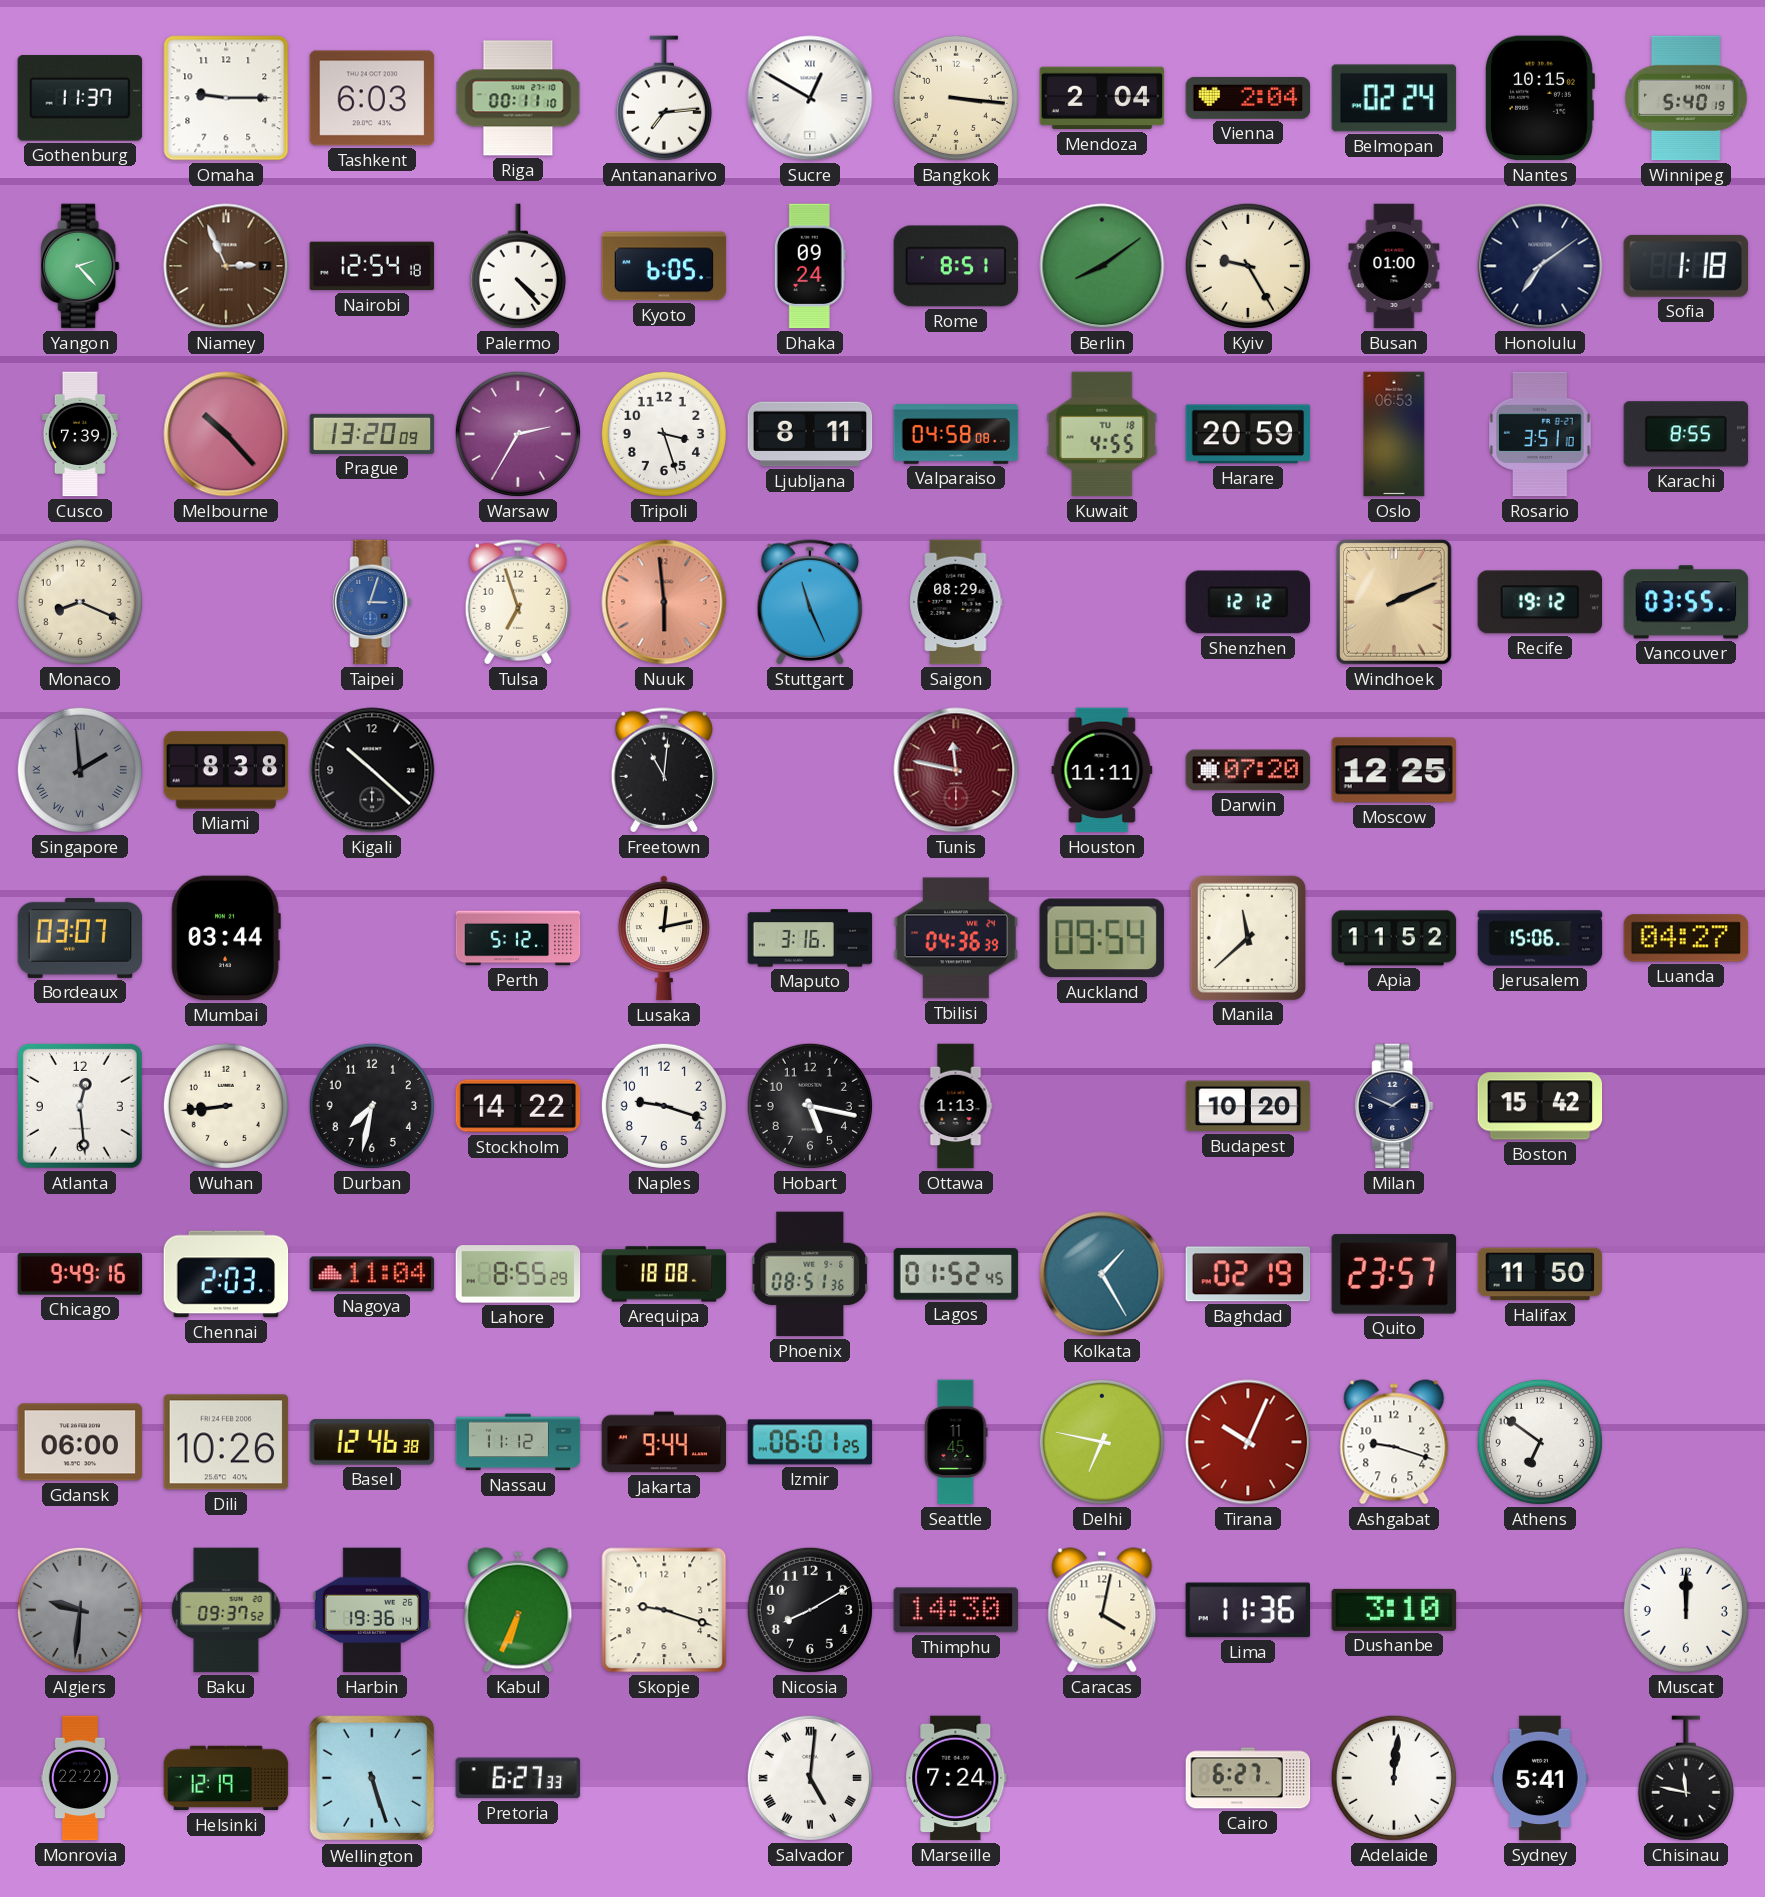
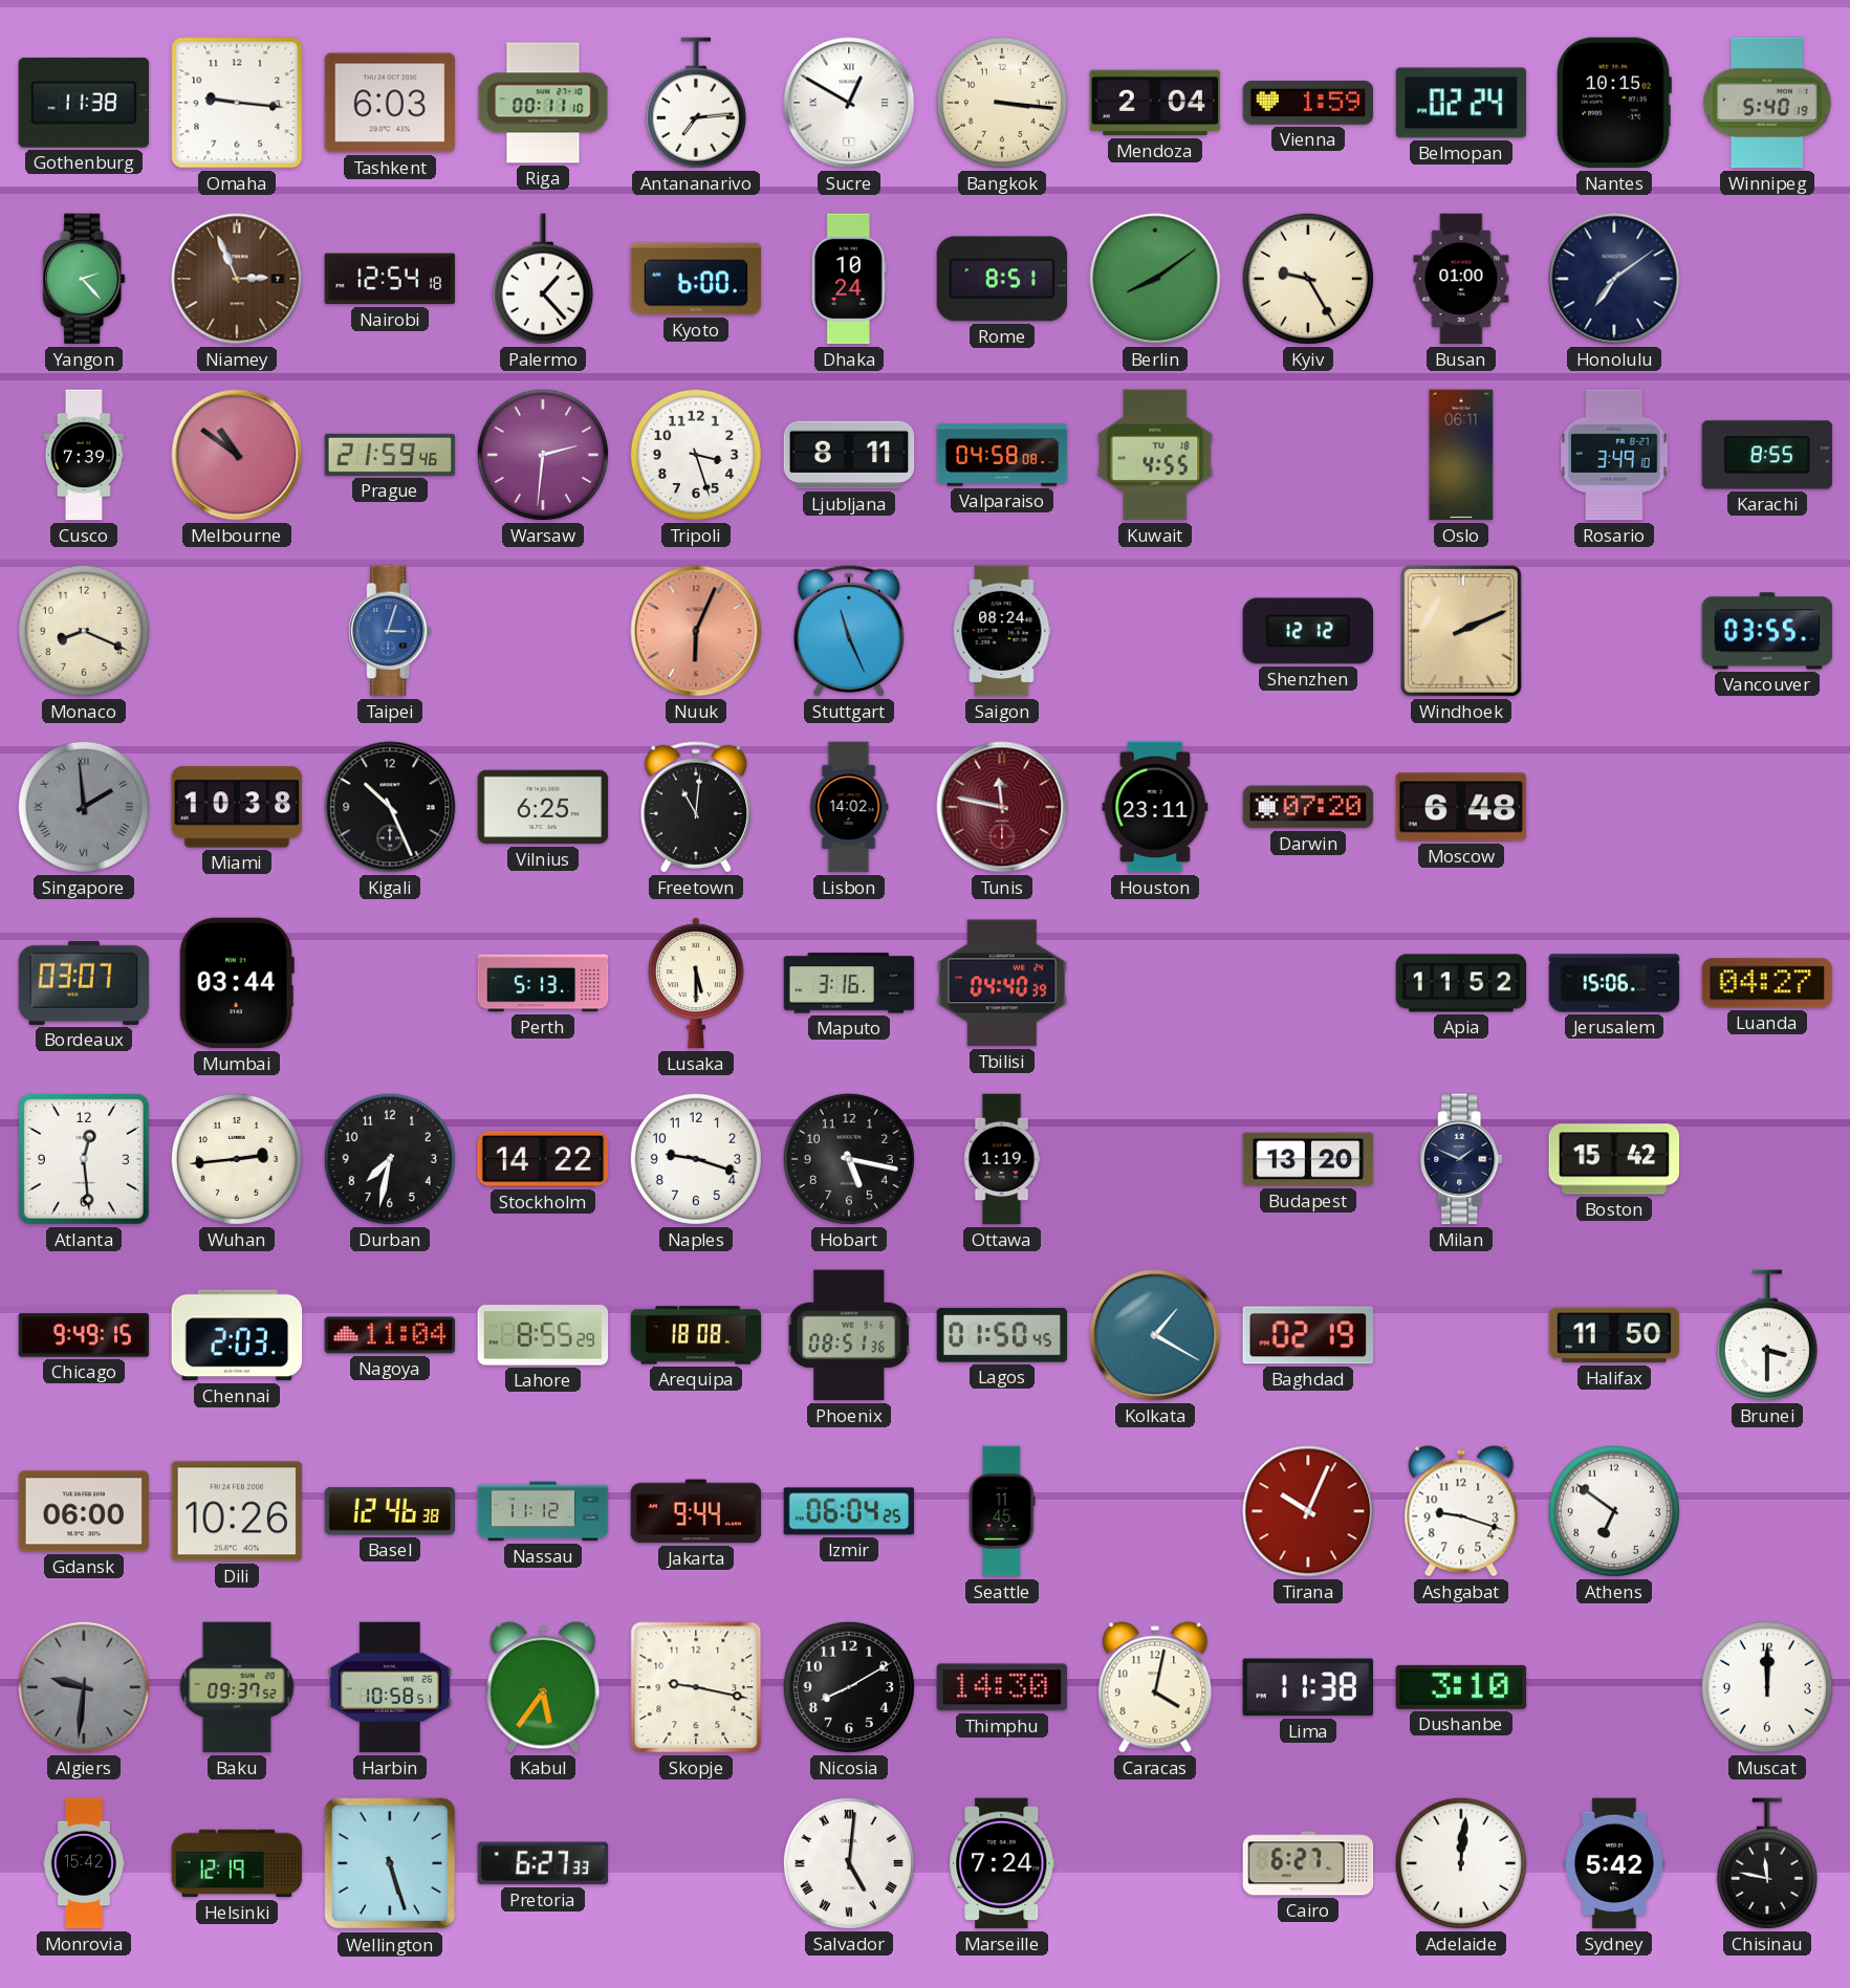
Gothenburg: 11:37 -> 11:38
Omaha: 9:15 -> 9:16
Vienna: 2:04 -> 1:59
Palermo: 4:23 -> 1:23
Kyoto: 6:05 -> 6:00
Dhaka: 09:24 -> 10:24
Sofia: 1:18 -> none
Melbourne: 10:23 -> 10:51
Prague: 13:20 -> 21:59
Warsaw: 2:35 -> 2:31
Harare: 20:59 -> none
Oslo: 06:53 -> 06:11
Rosario: 3:51 -> 3:49
Tulsa: 6:57 -> none
Nuuk: 5:59 -> 6:04
Saigon: 08:29 -> 08:24
Recife: 19:12 -> none
Miami: 8:38 -> 10:38
Kigali: 10:22 -> 10:26
Vilnius: none -> 6:25
Lisbon: none -> 14:02
Houston: 11:11 -> 23:11
Moscow: 12:25 -> 6:48
Perth: 5:12 -> 5:13
Lusaka: 12:13 -> 5:30
Tbilisi: 04:36 -> 04:40
Auckland: 09:54 -> none
Manila: 11:38 -> none
Wuhan: 8:44 -> 2:44
Ottawa: 1:13 -> 1:19
Budapest: 10:20 -> 13:20
Chicago: 9:49:16 -> 9:49:15
Lagos: 01:52 -> 01:50
Kolkata: 1:25 -> 1:20
Quito: 23:57 -> none
Brunei: none -> 3:30
Izmir: 06:01 -> 06:04
Delhi: 6:47 -> none
Harbin: 19:36 -> 10:58
Kabul: 6:34 -> 5:36
Skopje: 9:18 -> 9:17
Lima: 11:36 -> 11:38
Monrovia: 22:22 -> 15:42
Sydney: 5:41 -> 5:42
